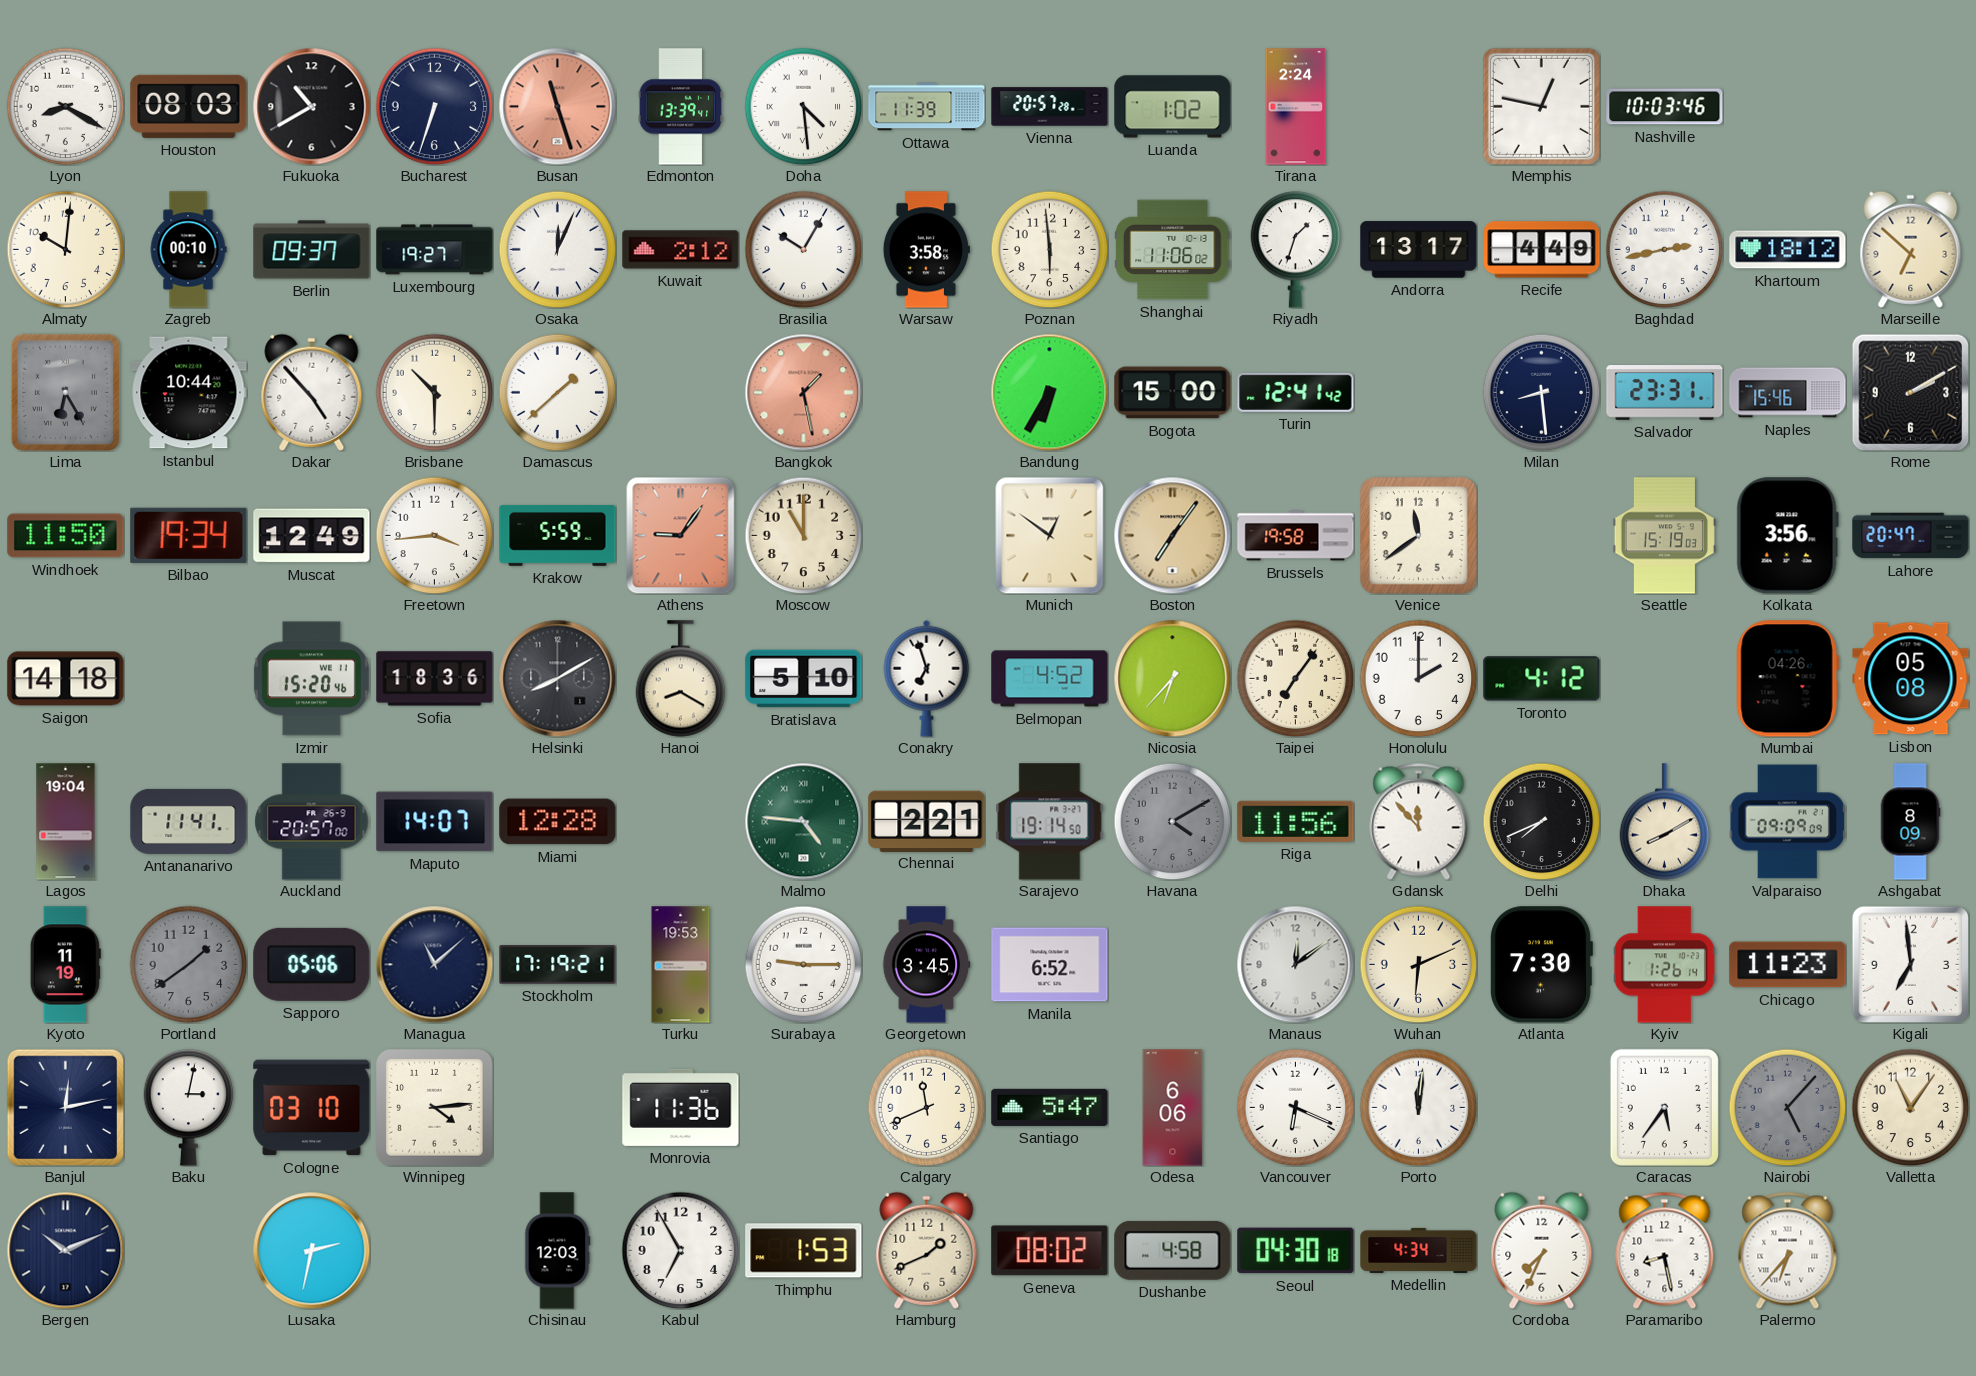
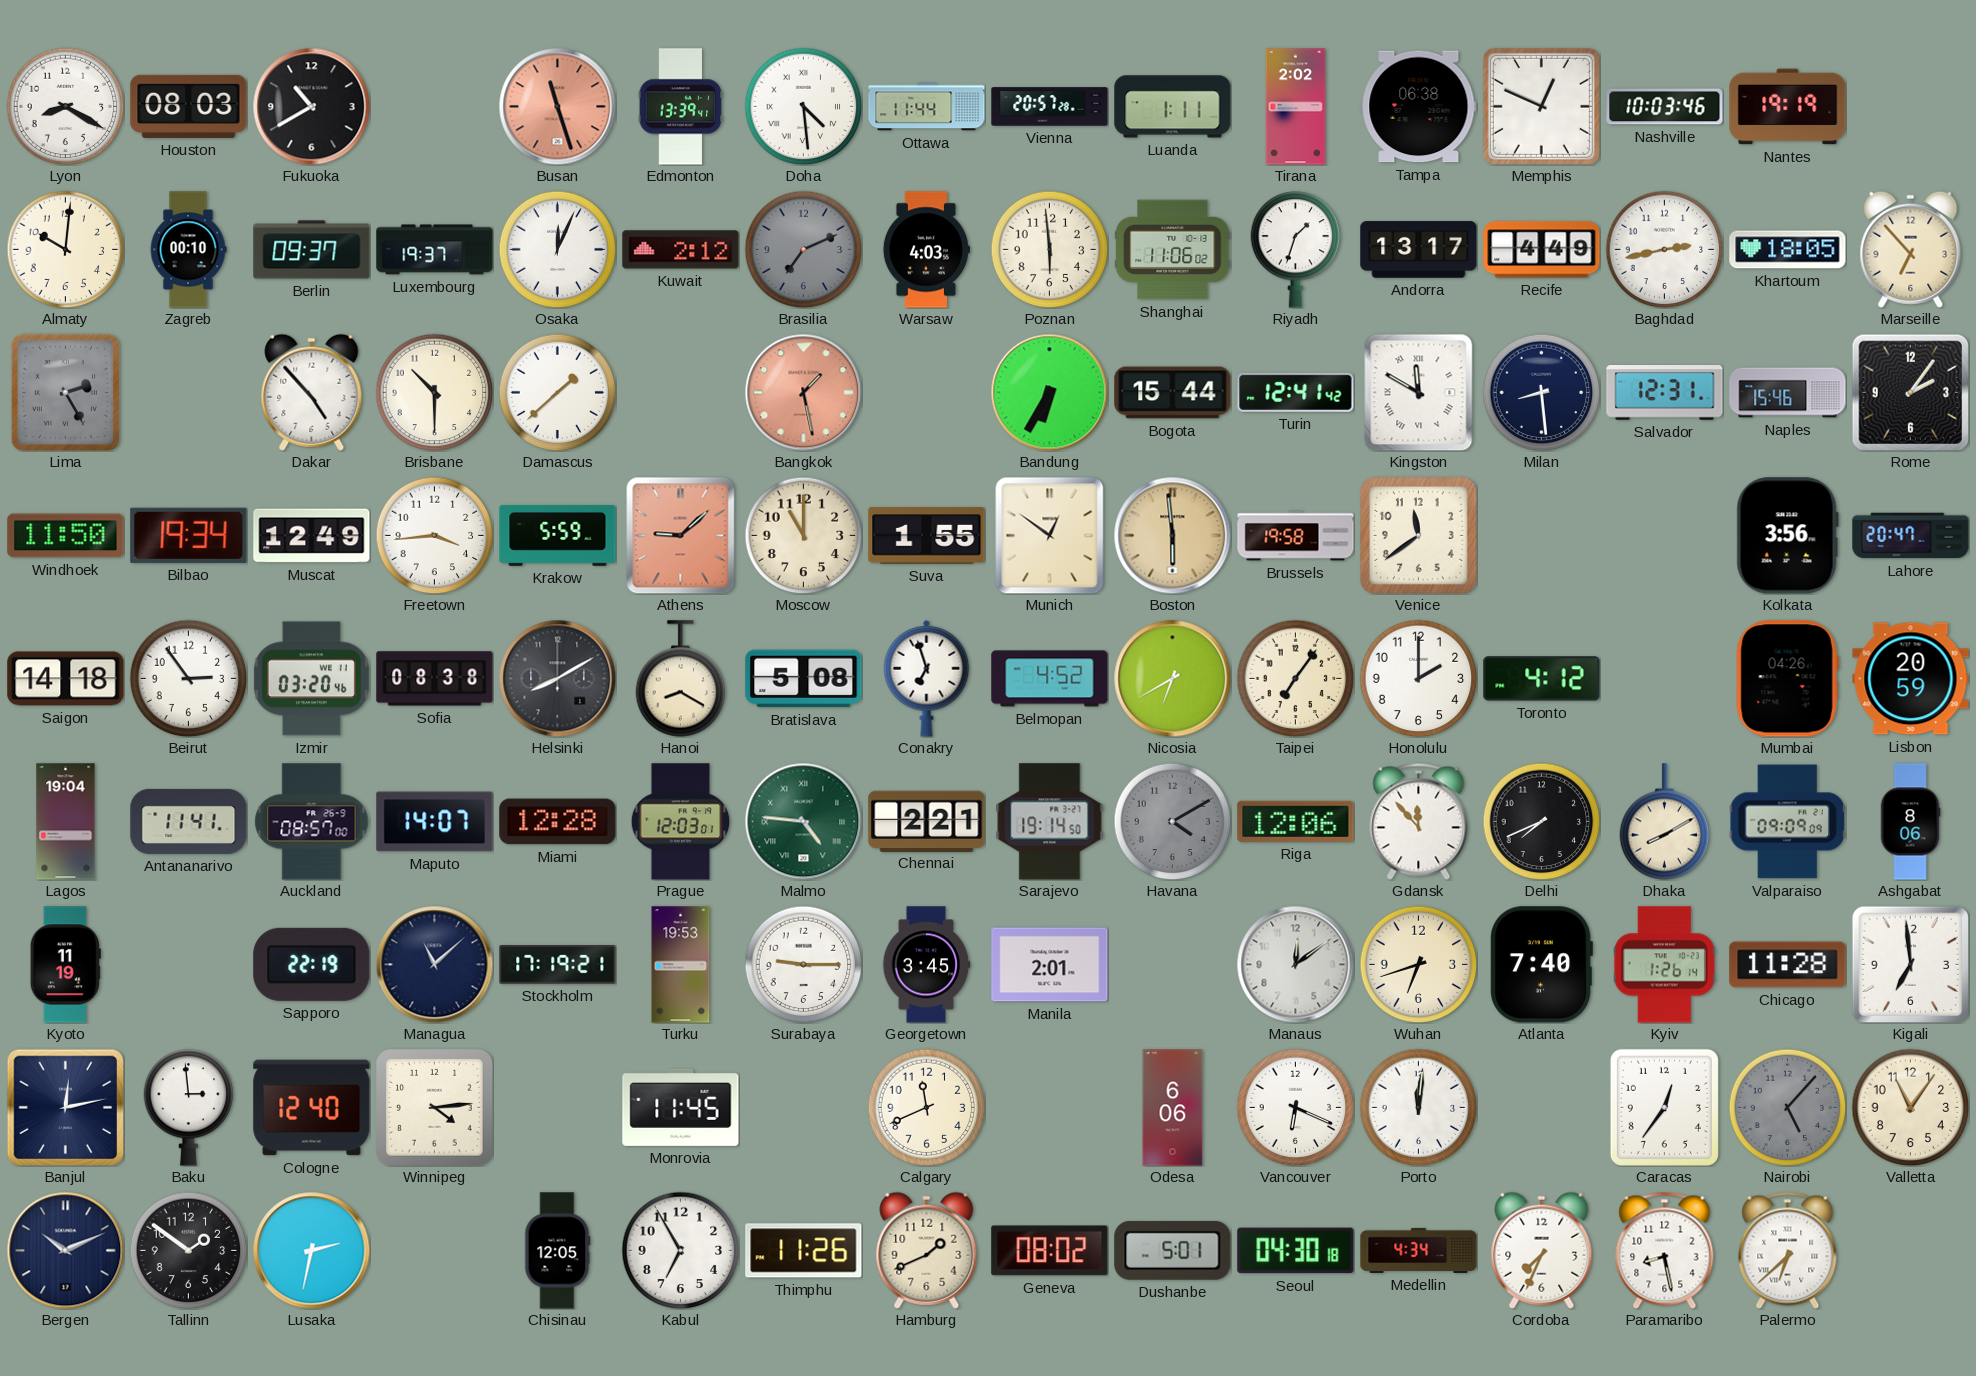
Bucharest: 6:33 -> none
Ottawa: 11:39 -> 11:44
Luanda: 1:02 -> 1:11
Tirana: 2:24 -> 2:02
Tampa: none -> 06:38
Memphis: 12:47 -> 12:49
Nantes: none -> 19:19
Luxembourg: 19:27 -> 19:37
Brasilia: 10:05 -> 7:11
Brasilia dial: white -> grey
Warsaw: 3:58 -> 4:03
Khartoum: 18:12 -> 18:05
Marseille: 6:52 -> 6:53
Lima: 6:25 -> 2:25
Istanbul: 10:44 -> none
Bogota: 15:00 -> 15:44
Kingston: none -> 11:50
Salvador: 23:31 -> 12:31
Rome: 2:10 -> 2:06
Athens: 9:06 -> 9:08
Suva: none -> 1:55
Boston: 7:06 -> 5:59
Seattle: 15:19 -> none
Beirut: none -> 2:54
Izmir: 15:20 -> 03:20
Sofia: 18:36 -> 08:38
Bratislava: 5:10 -> 5:08
Nicosia: 6:37 -> 6:40
Lisbon: 05:08 -> 20:59
Auckland: 20:57 -> 08:57
Prague: none -> 12:03
Riga: 11:56 -> 12:06
Ashgabat: 8:09 -> 8:06
Portland: 1:39 -> none
Sapporo: 05:06 -> 22:19
Manila: 6:52 -> 2:01
Wuhan: 6:11 -> 6:42
Atlanta: 7:30 -> 7:40
Chicago: 11:23 -> 11:28
Baku: 3:02 -> 2:59
Cologne: 03:10 -> 12:40
Monrovia: 11:36 -> 11:45
Santiago: 5:47 -> none
Caracas: 5:36 -> 12:36
Tallinn: none -> 1:51
Chisinau: 12:03 -> 12:05
Thimphu: 1:53 -> 11:26
Dushanbe: 4:58 -> 5:01
Palermo: 6:37 -> 6:38
